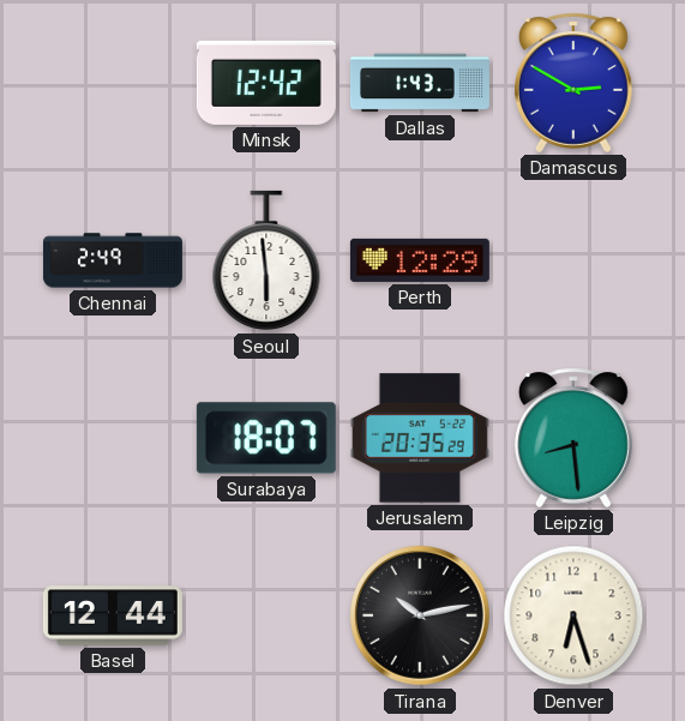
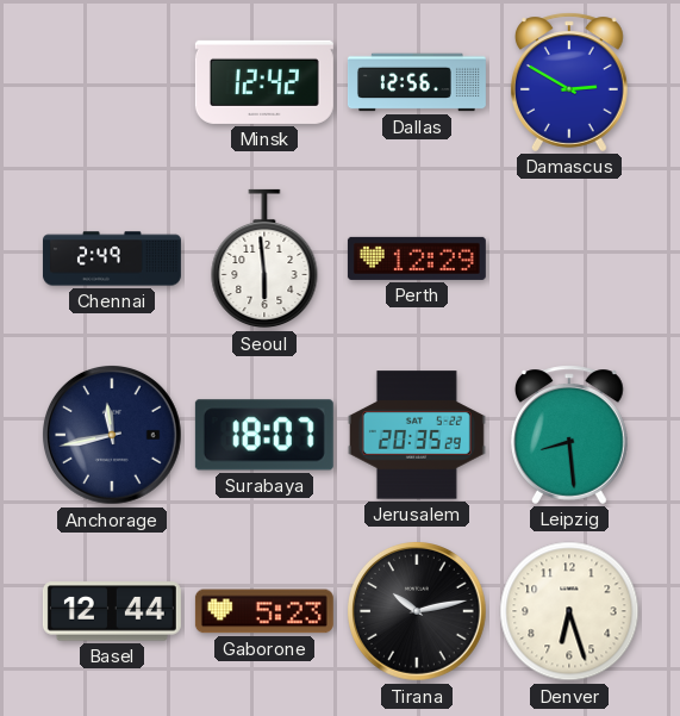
Dallas: 1:43 -> 12:56
Anchorage: none -> 11:43
Gaborone: none -> 5:23
